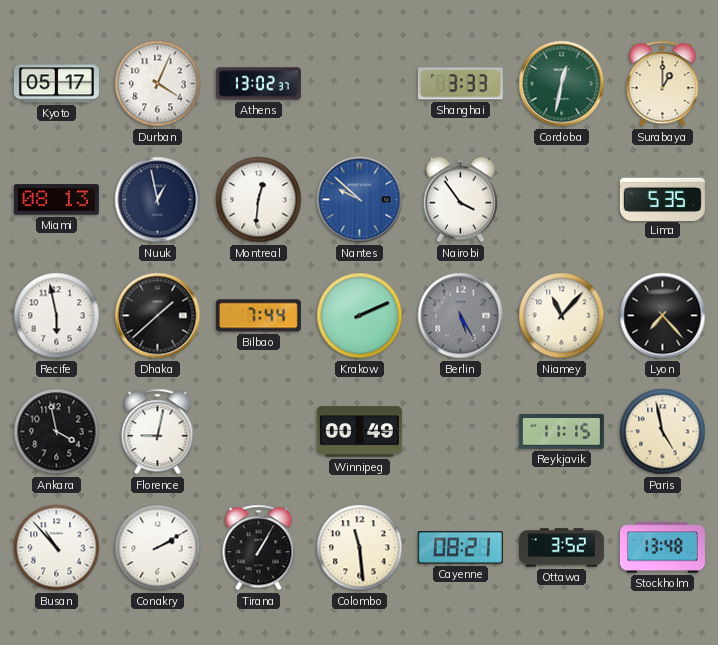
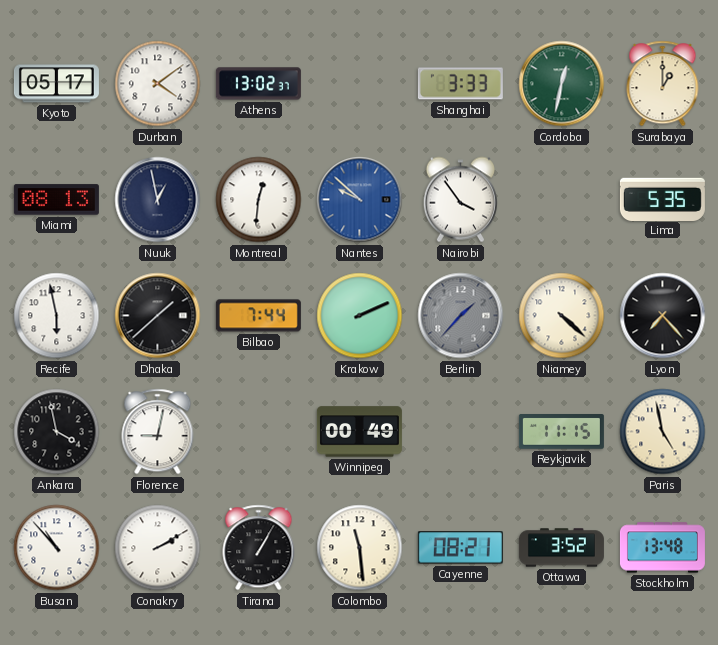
Durban: 4:04 -> 4:09
Berlin: 5:25 -> 1:37
Niamey: 11:07 -> 4:22
